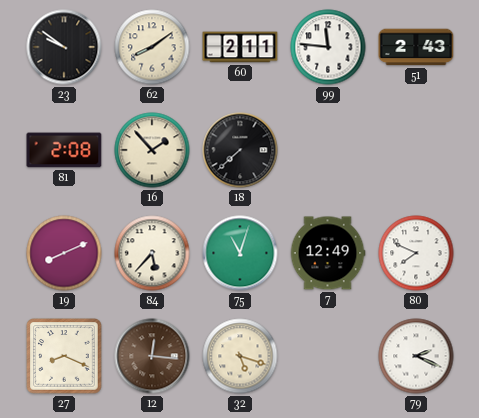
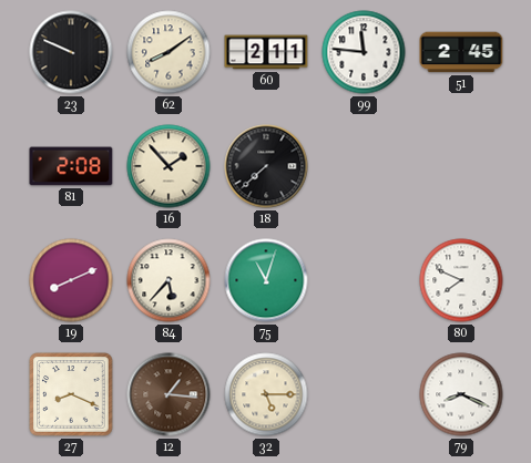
23: 9:51 -> 9:49
51: 2:43 -> 2:45
7: 12:49 -> none
12: 12:16 -> 1:16
32: 5:18 -> 5:15
79: 2:19 -> 8:19
